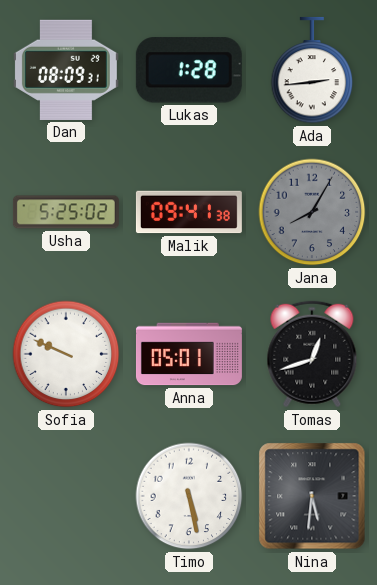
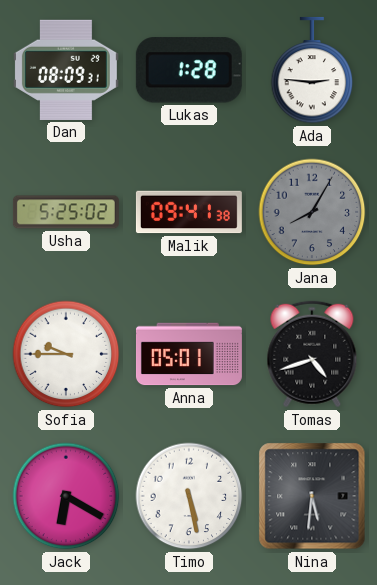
Ada: 2:44 -> 2:46
Sofia: 9:49 -> 9:45
Tomas: 12:42 -> 4:42
Jack: none -> 6:20
